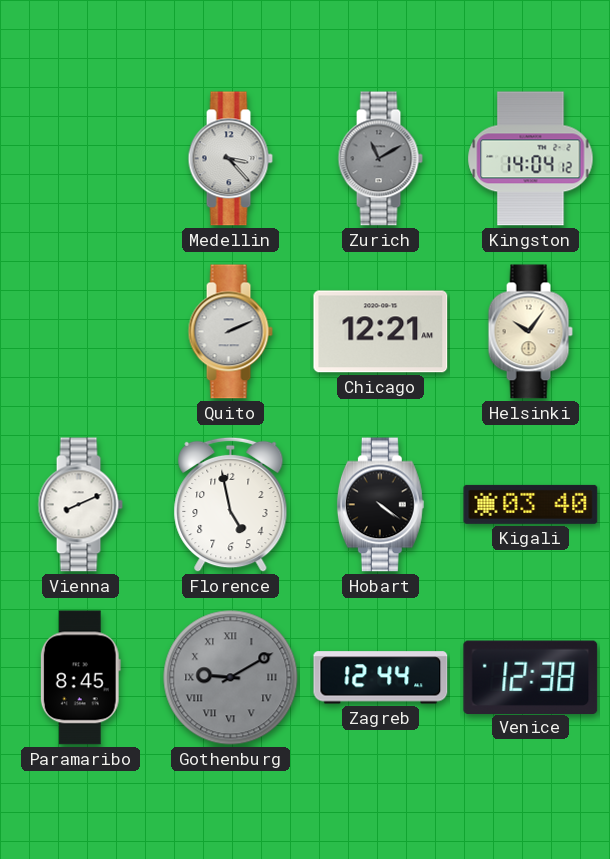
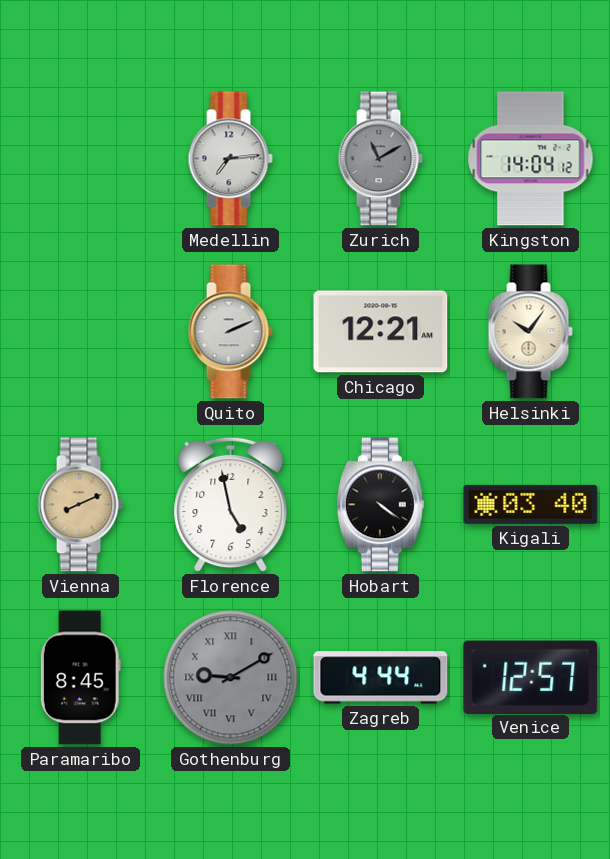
Medellin: 3:23 -> 7:14
Vienna dial: white -> champagne
Zagreb: 12:44 -> 4:44
Venice: 12:38 -> 12:57
